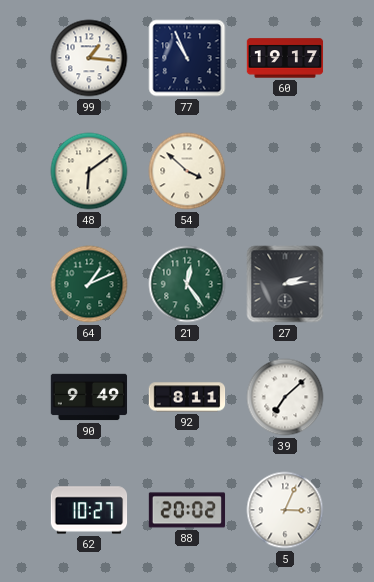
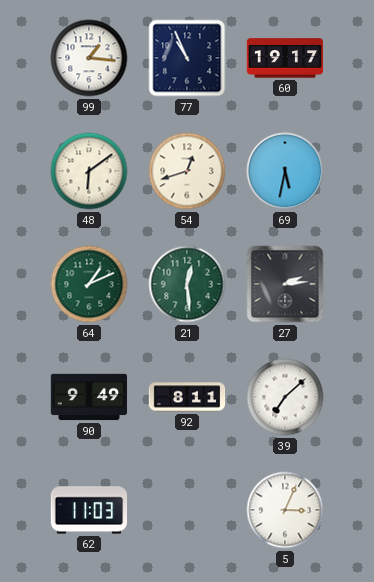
54: 3:52 -> 12:42
69: none -> 5:32
21: 12:24 -> 12:29
62: 10:27 -> 11:03
88: 20:02 -> none
